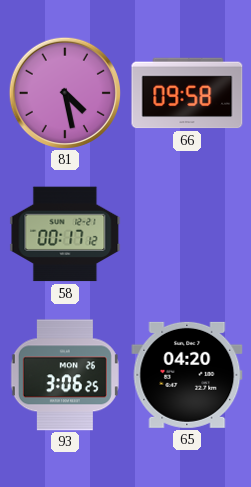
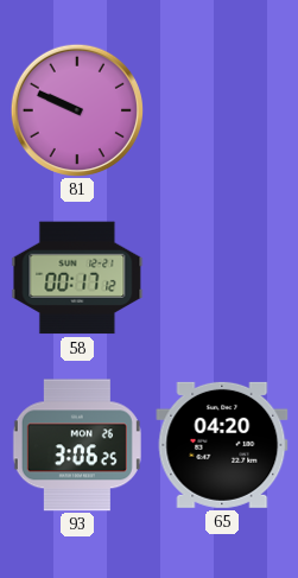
81: 4:28 -> 9:49
66: 09:58 -> none
